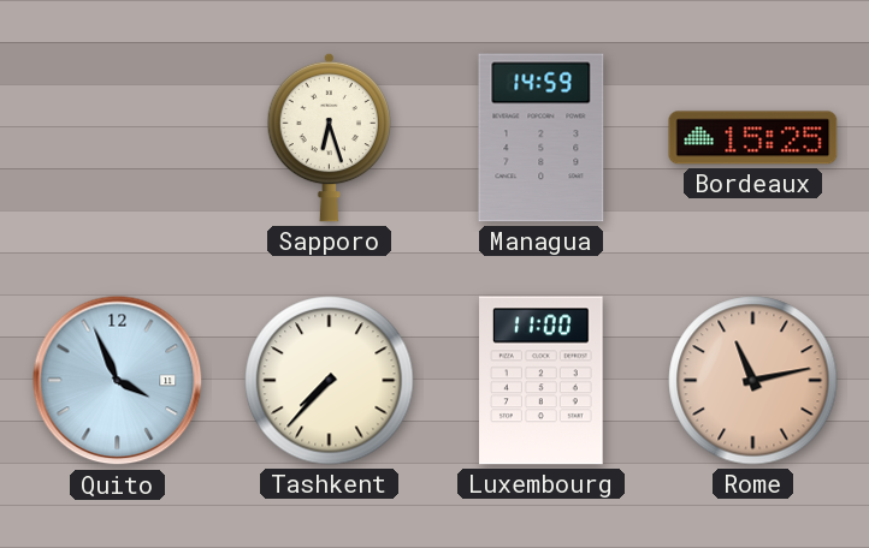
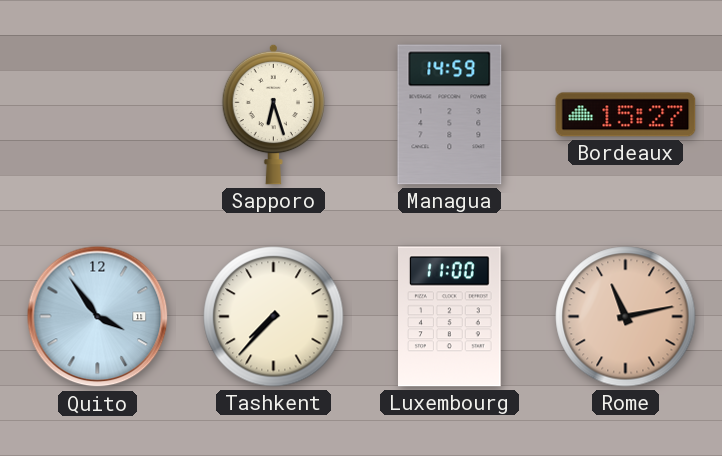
Bordeaux: 15:25 -> 15:27
Quito: 3:56 -> 3:54
